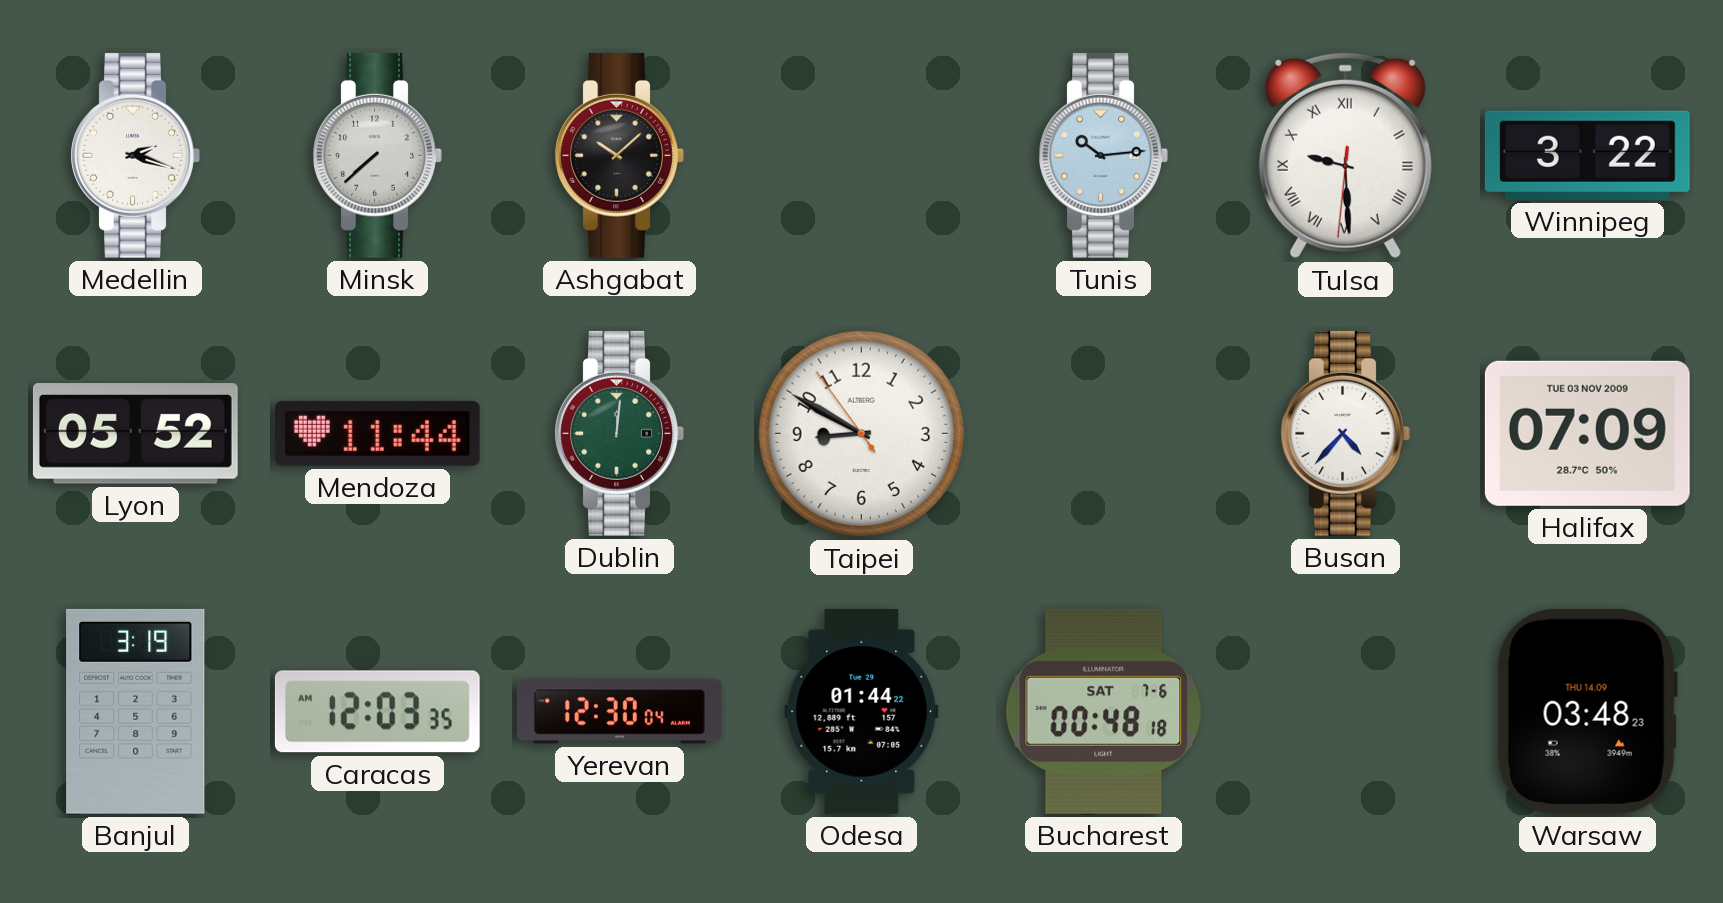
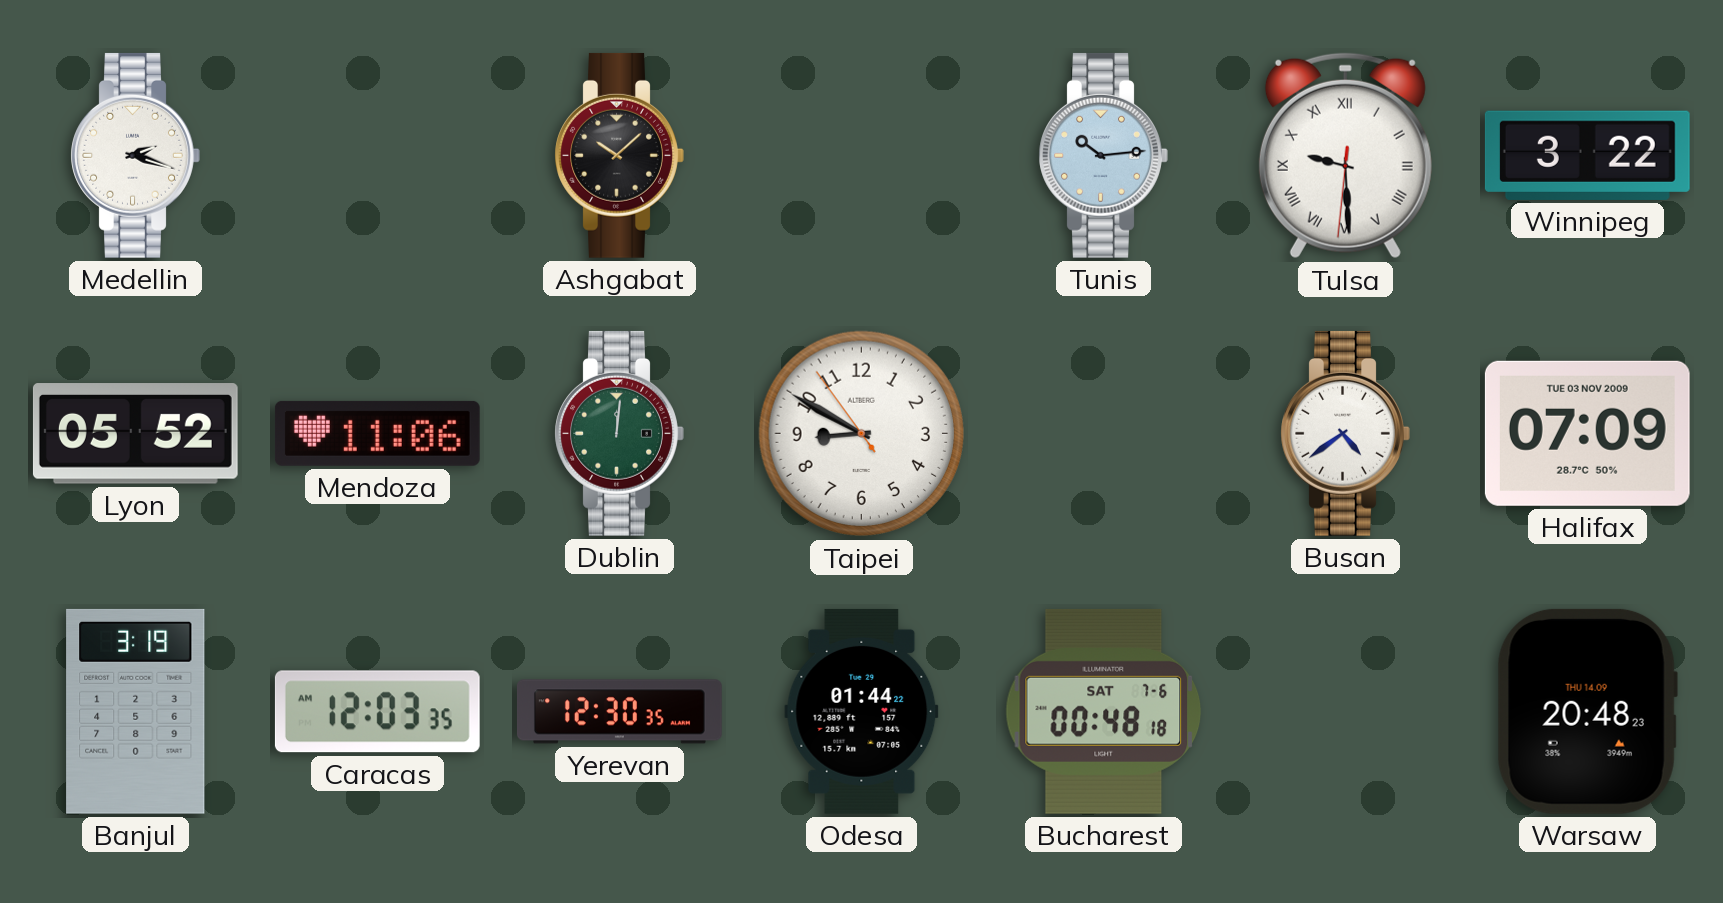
Minsk: 7:38 -> none
Mendoza: 11:44 -> 11:06
Busan: 4:37 -> 4:39
Yerevan: 12:30:04 -> 12:30:35
Warsaw: 03:48 -> 20:48
